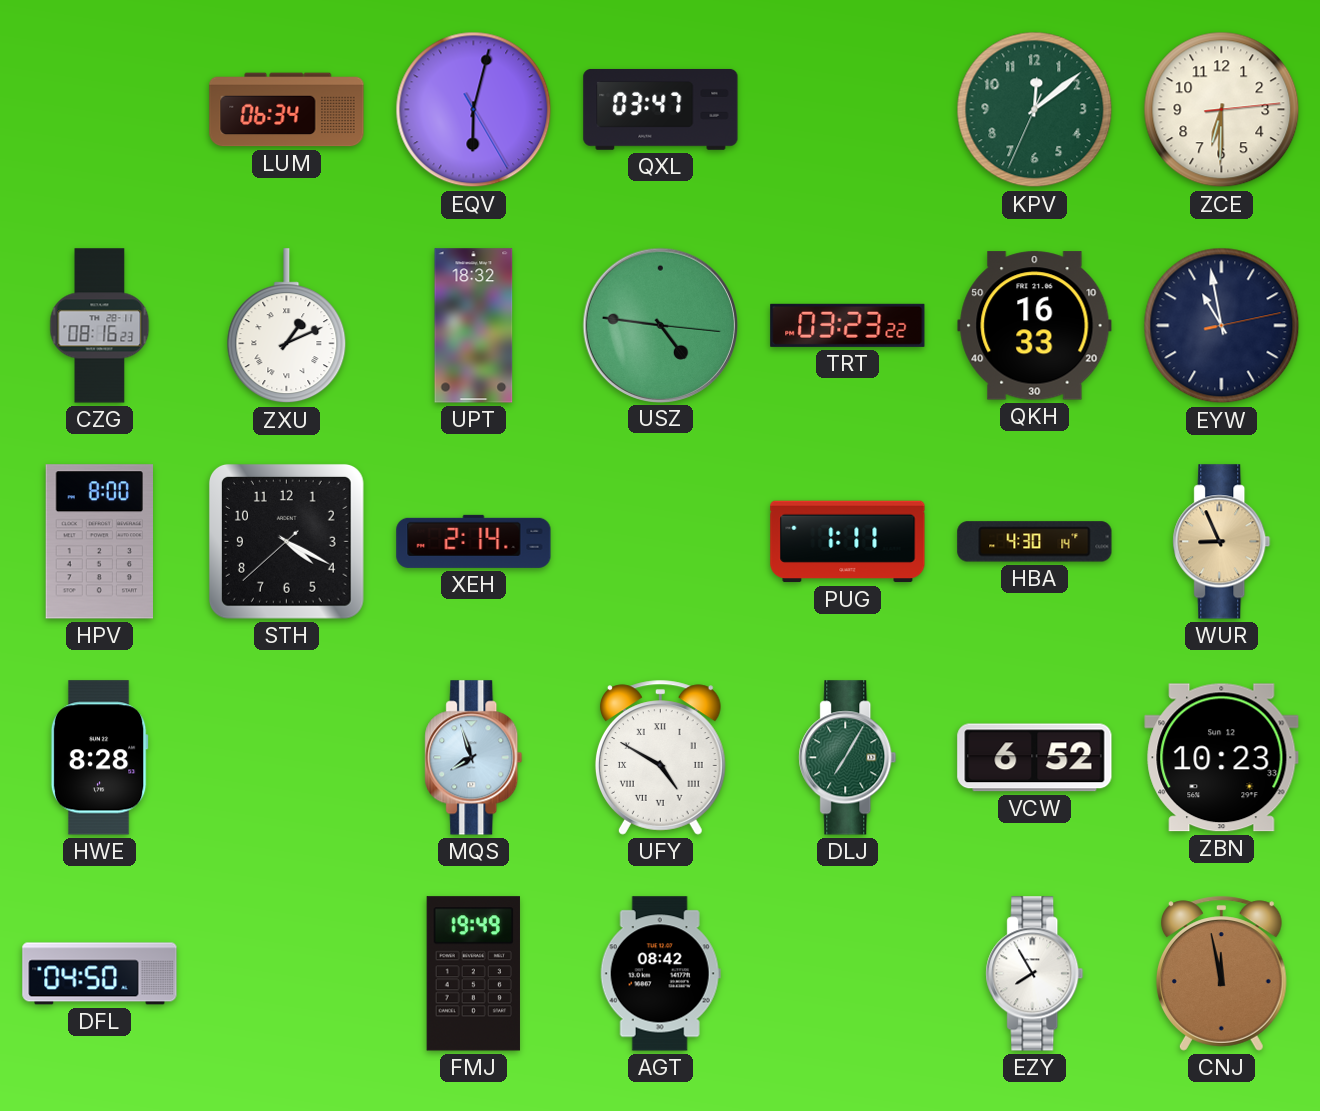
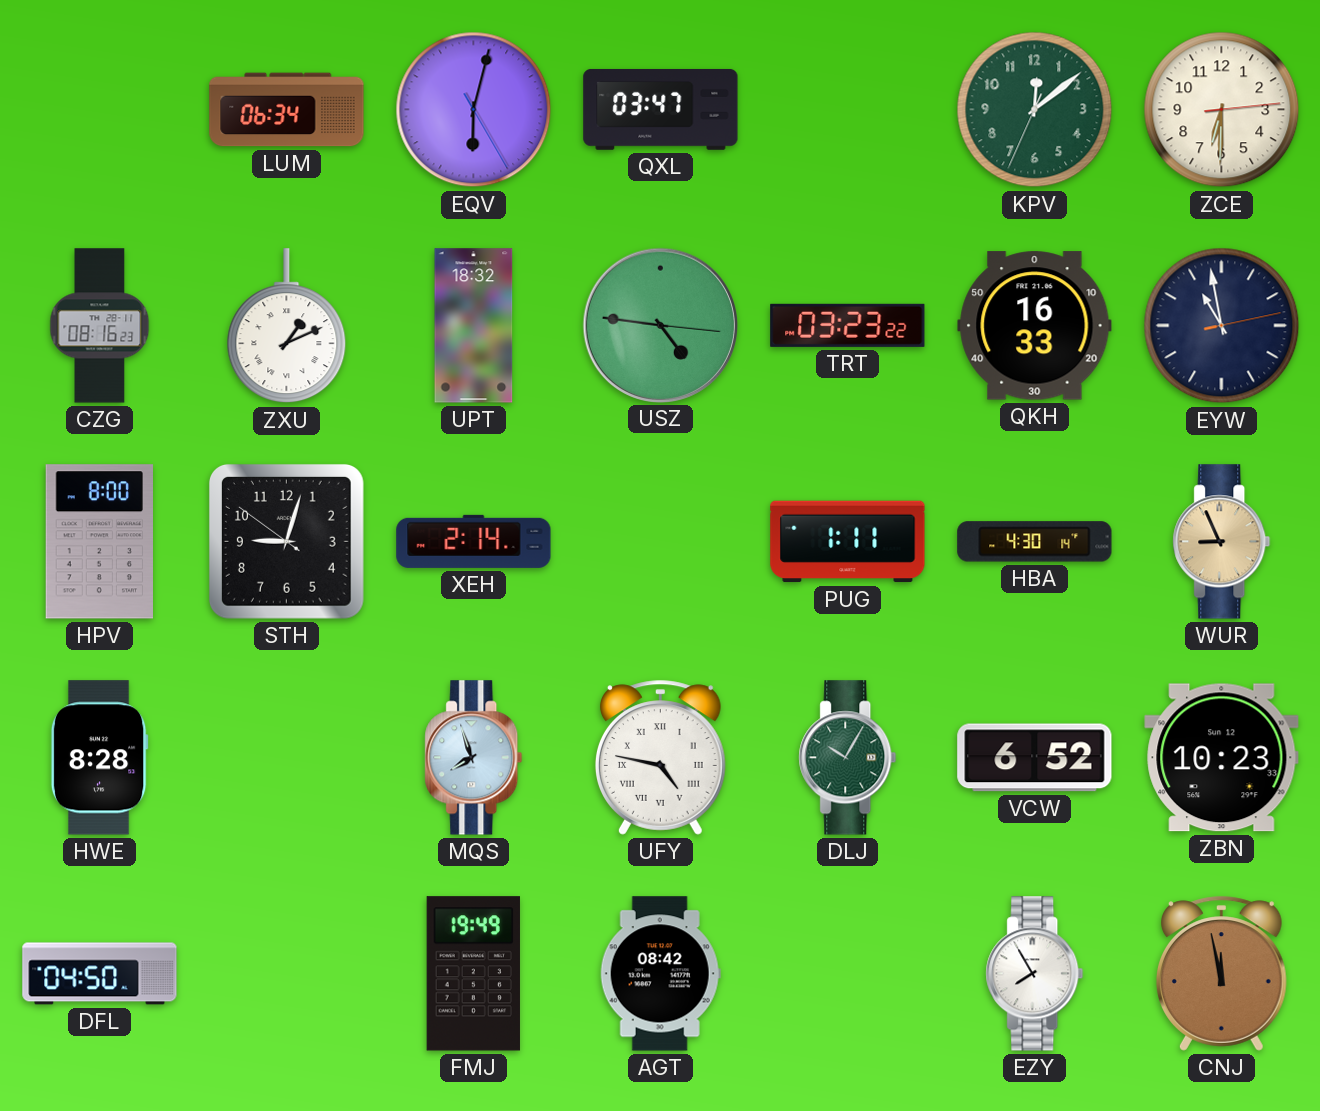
STH: 4:19 -> 9:02
UFY: 4:50 -> 4:47
DLJ: 7:05 -> 10:05
